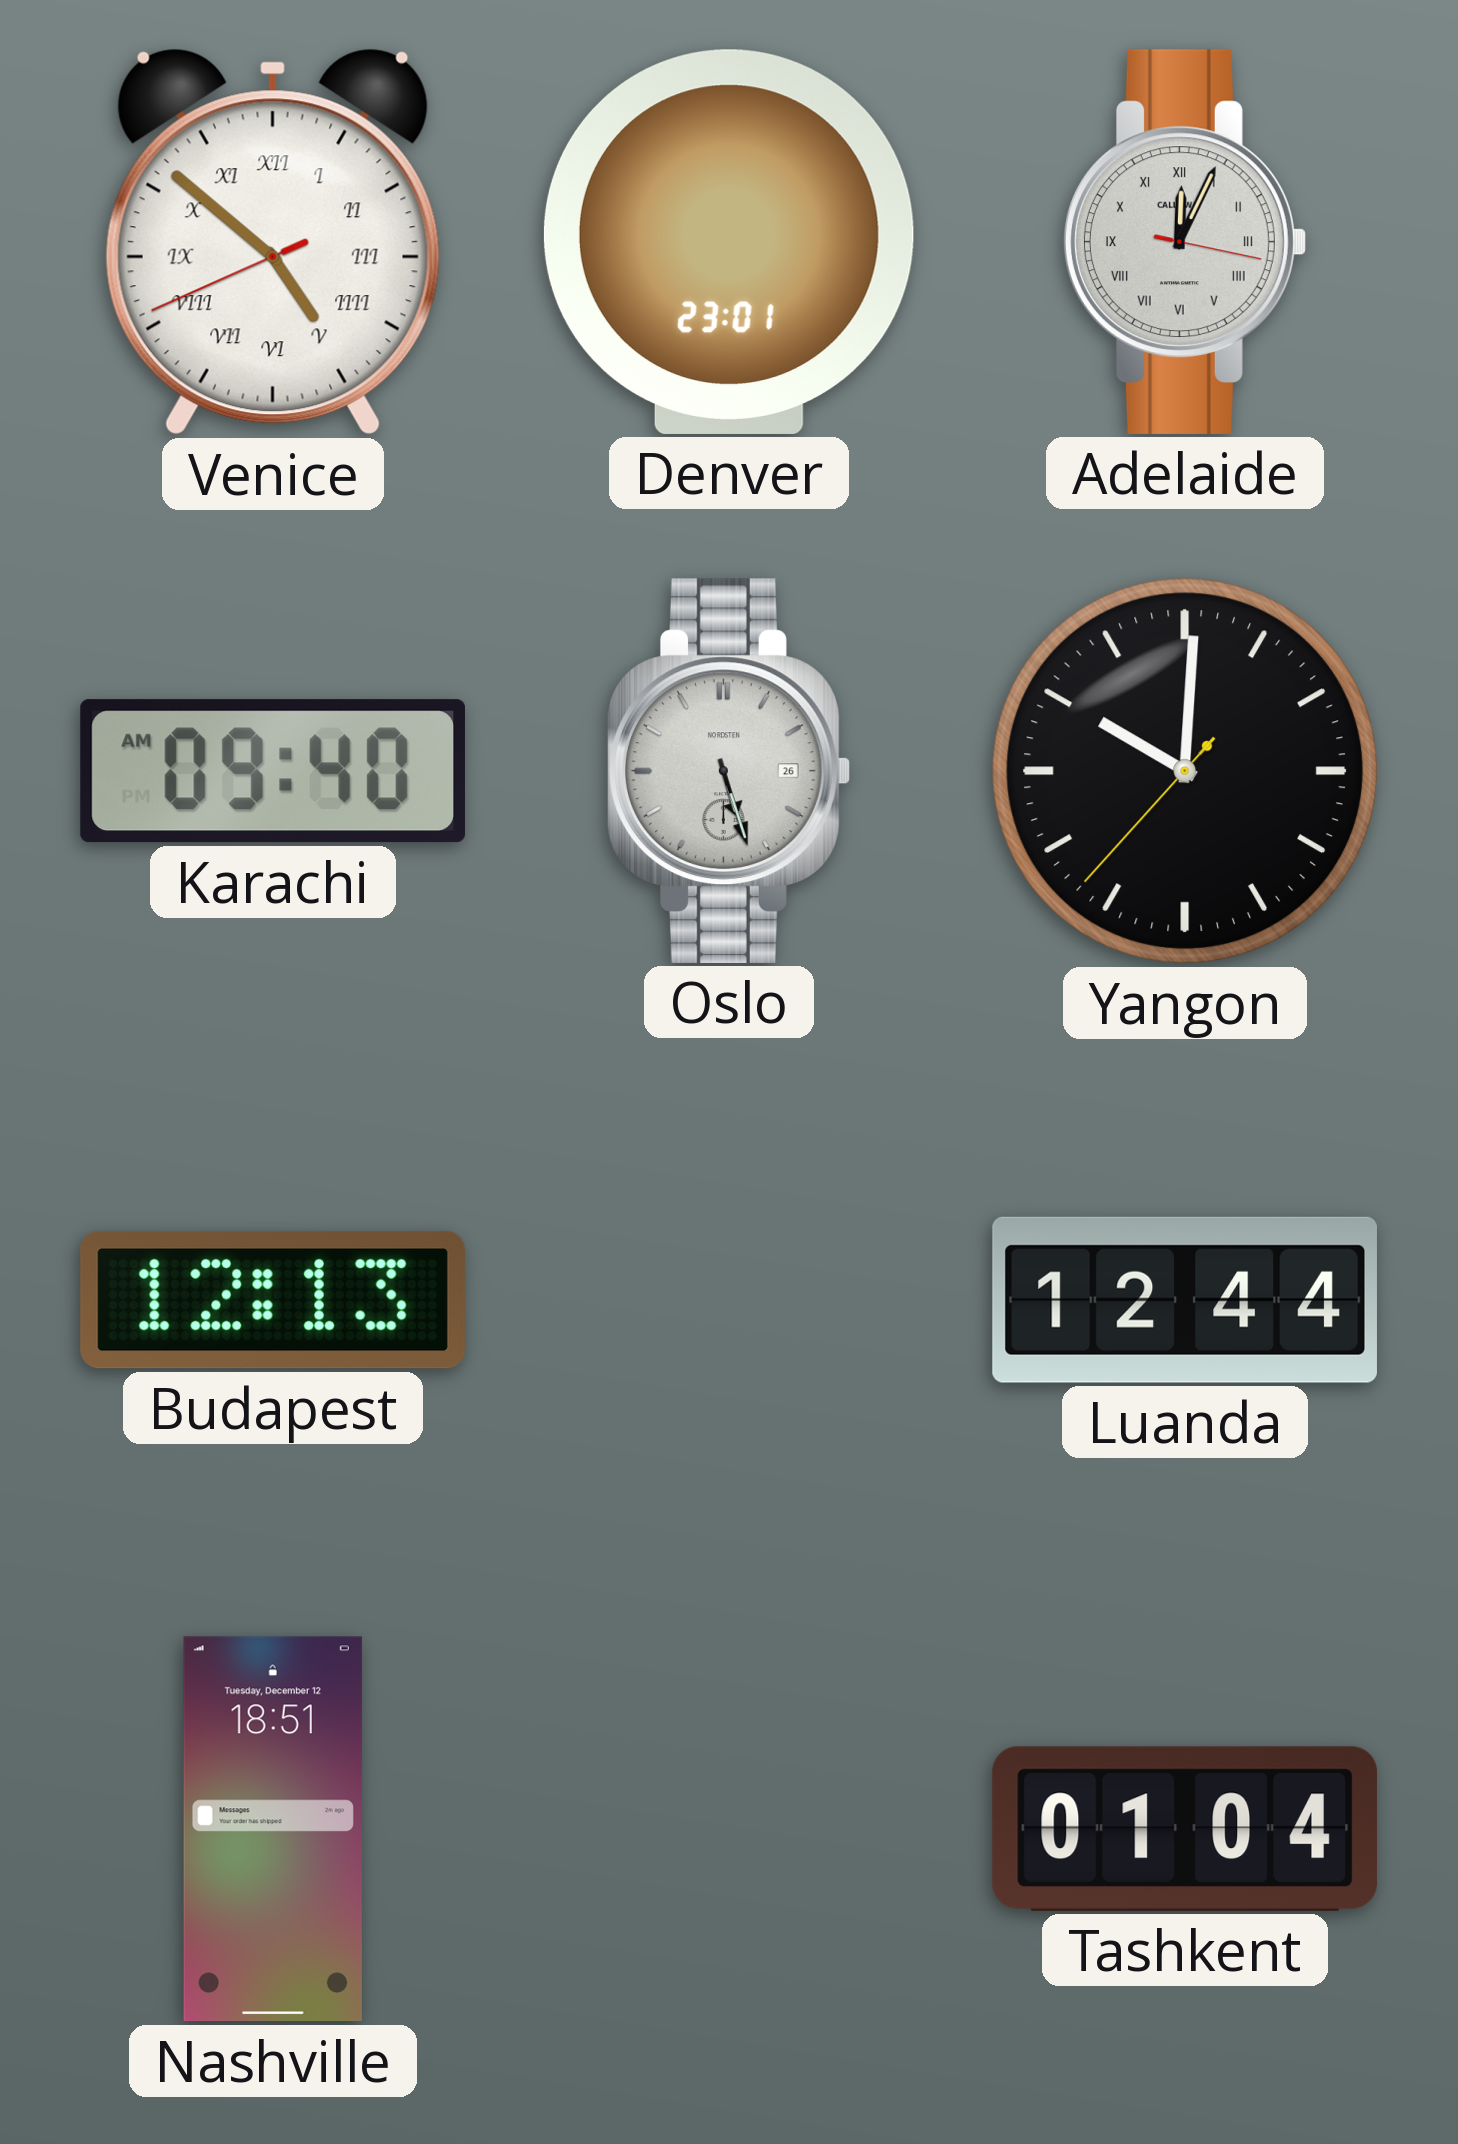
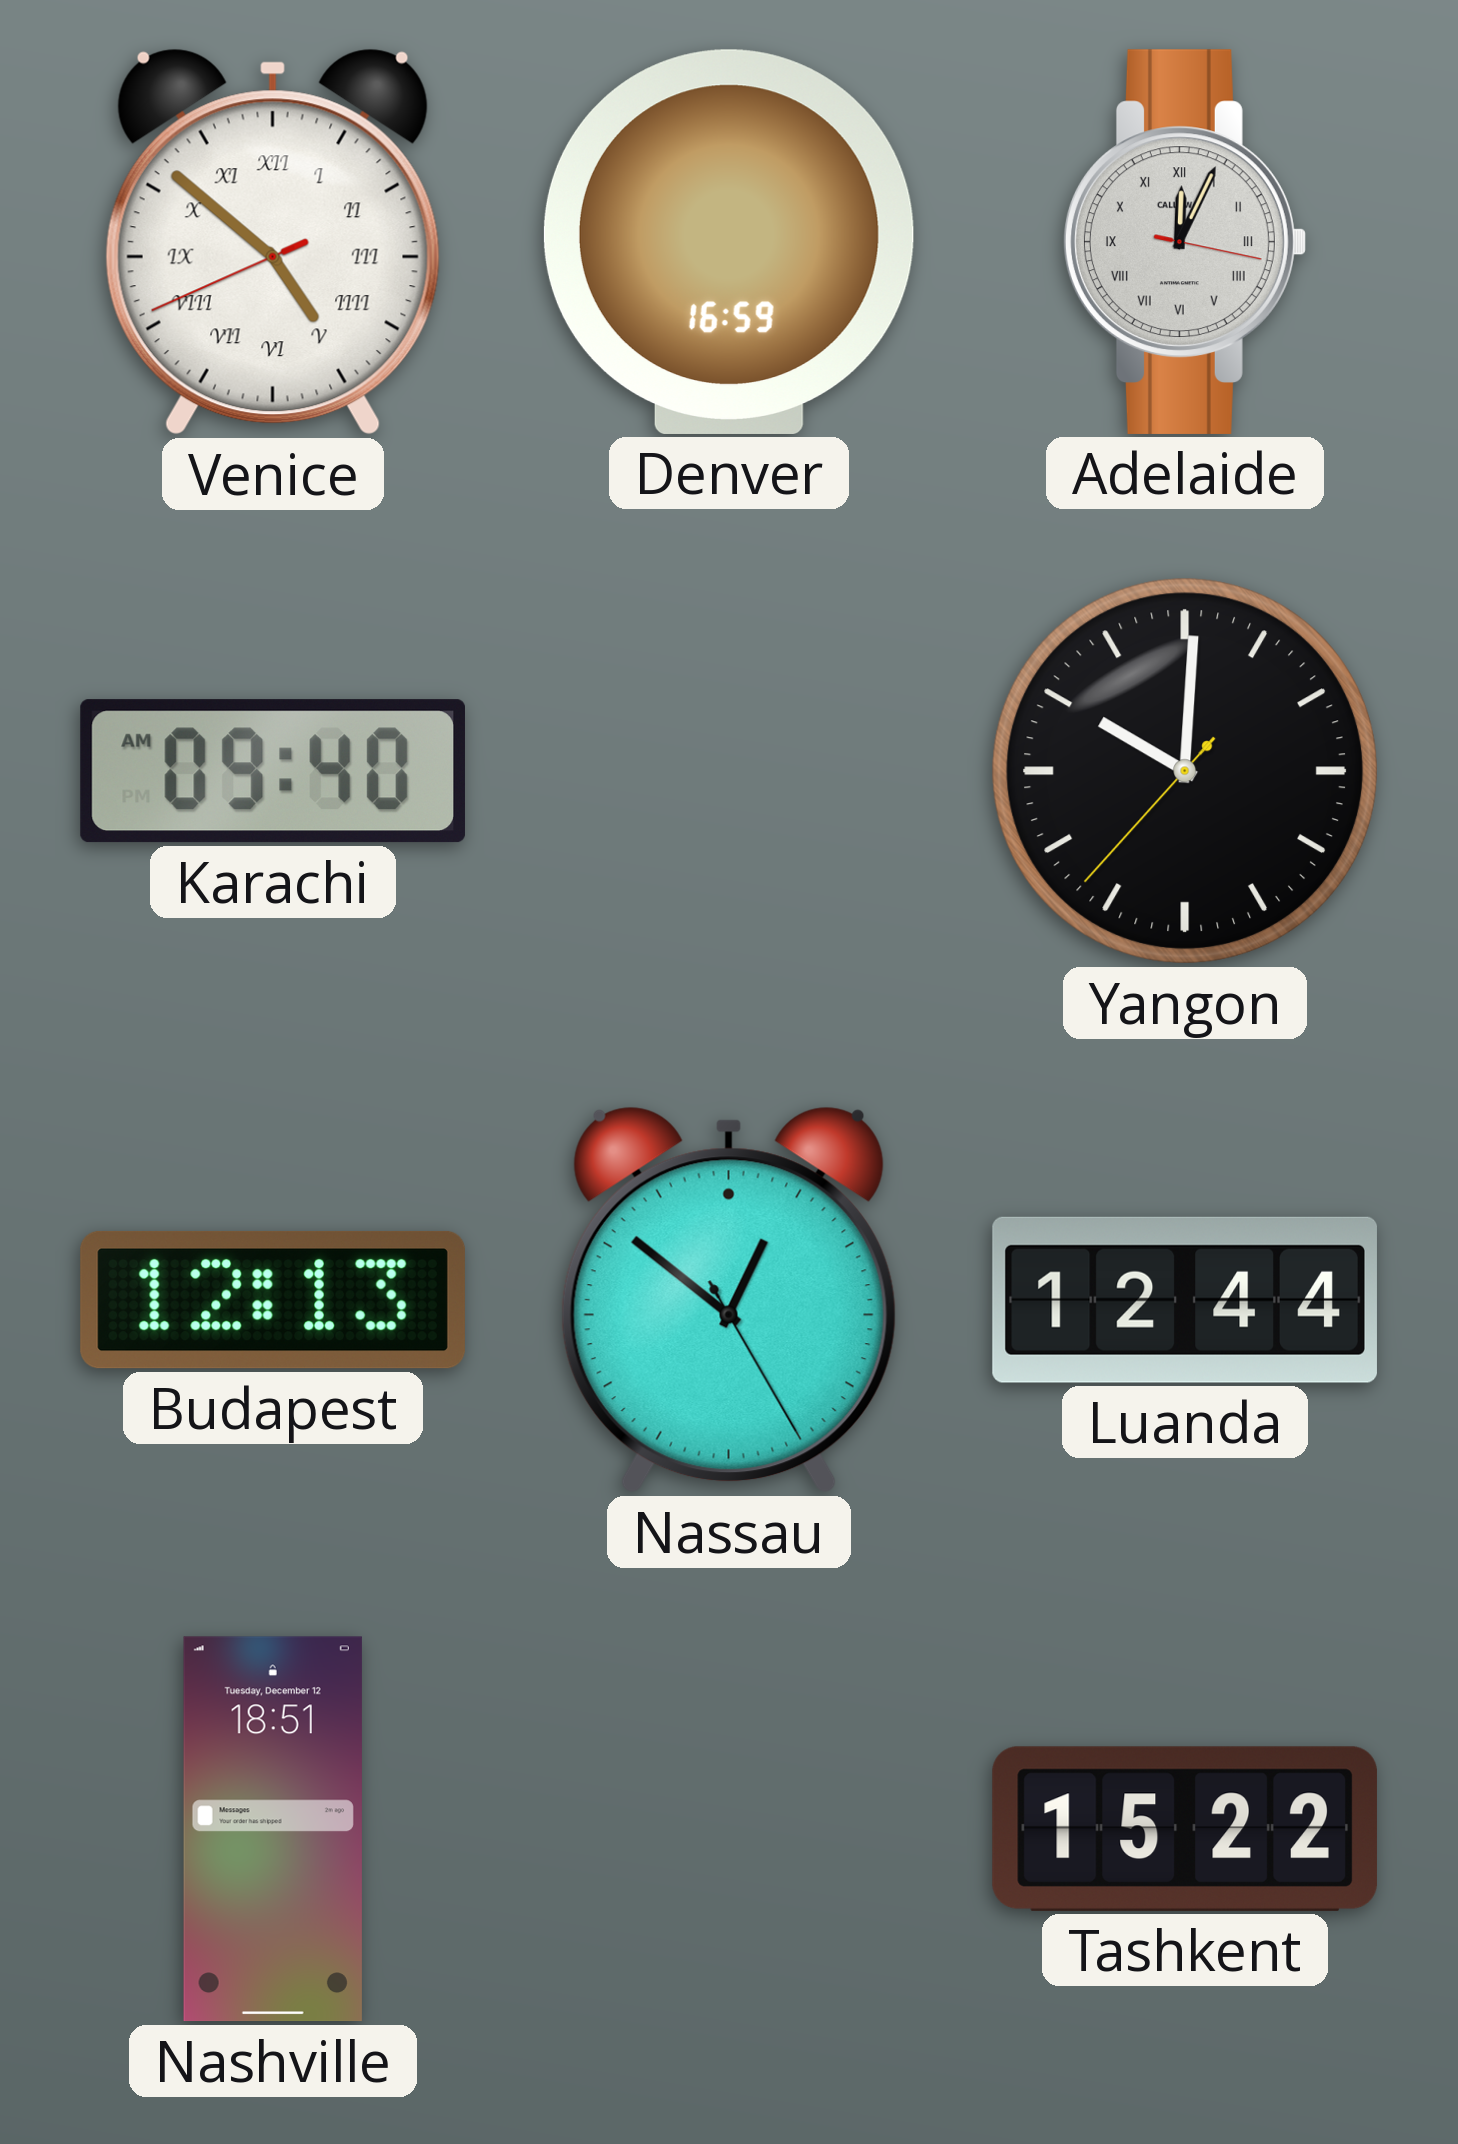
Denver: 23:01 -> 16:59
Oslo: 5:27 -> none
Nassau: none -> 12:51
Tashkent: 01:04 -> 15:22
